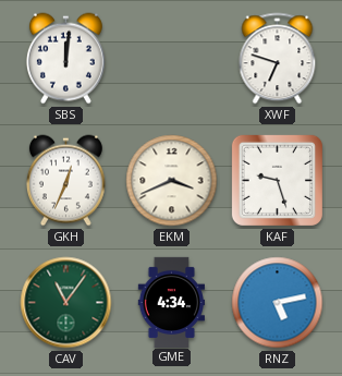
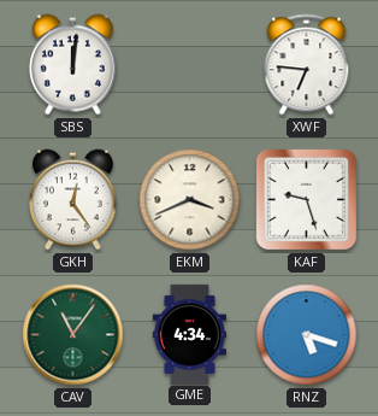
XWF: 6:48 -> 6:46
GKH: 12:34 -> 12:24
RNZ: 5:13 -> 5:18
